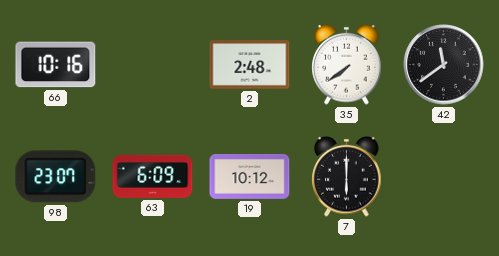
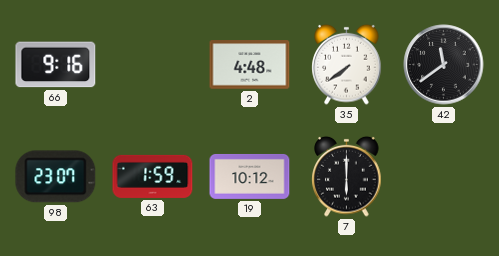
66: 10:16 -> 9:16
2: 2:48 -> 4:48
63: 6:09 -> 1:59
